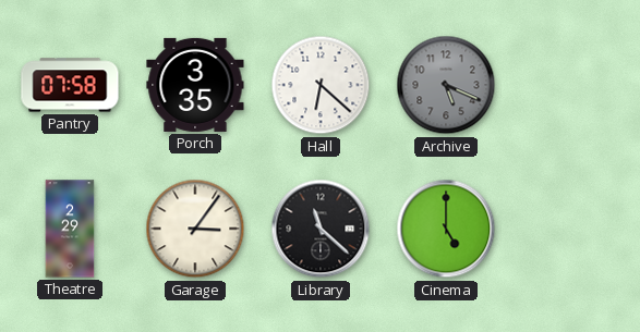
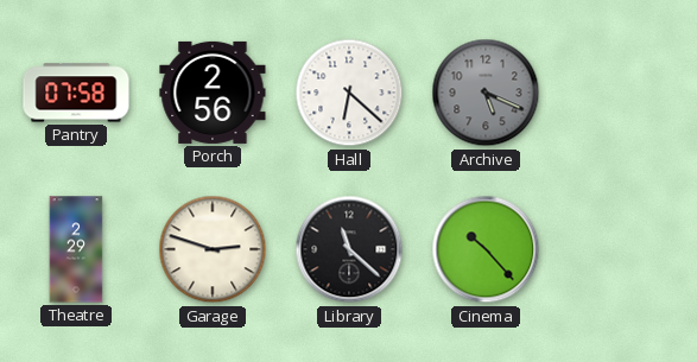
Porch: 3:35 -> 2:56
Garage: 3:06 -> 2:48
Cinema: 5:00 -> 10:23
